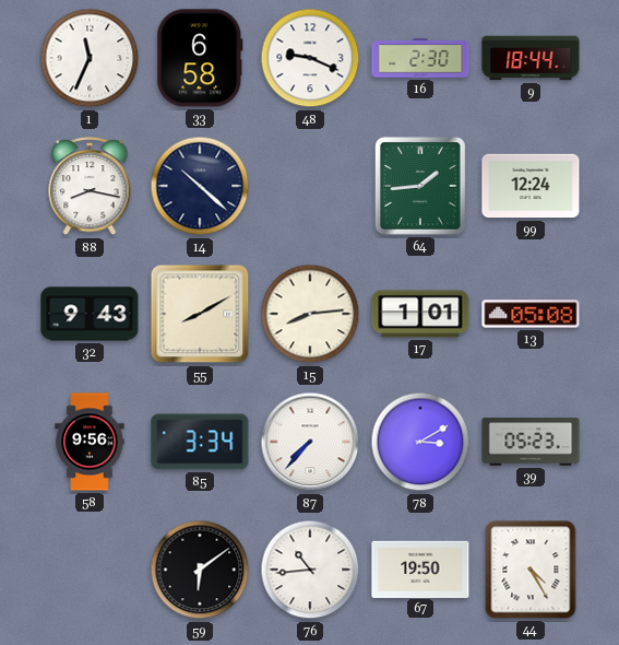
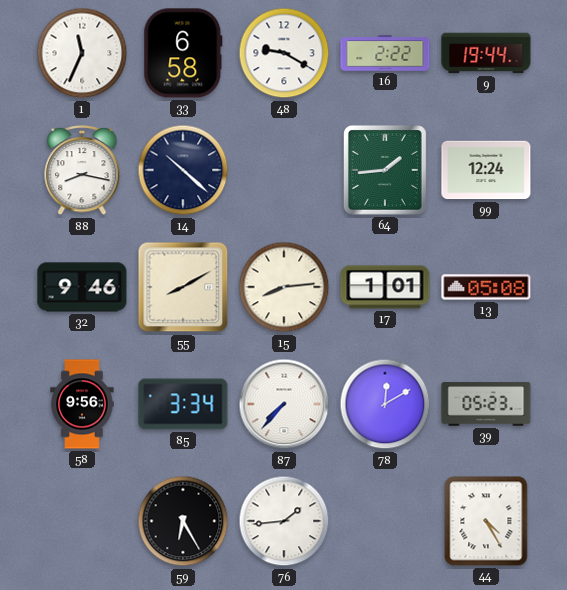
48: 9:19 -> 9:20
16: 2:30 -> 2:22
9: 18:44 -> 19:44
32: 9:43 -> 9:46
78: 3:10 -> 12:10
59: 6:09 -> 6:25
76: 10:44 -> 1:44
67: 19:50 -> none
